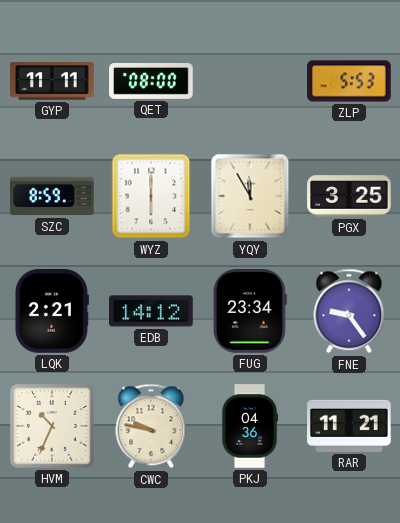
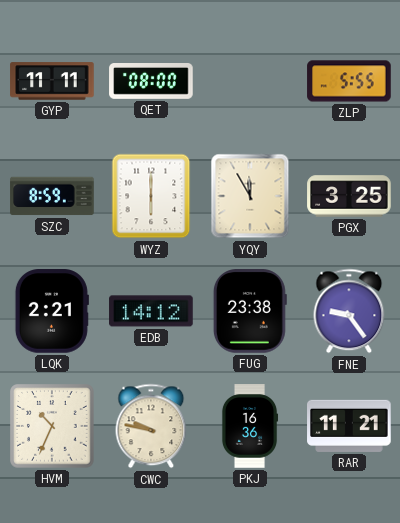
ZLP: 5:53 -> 5:55
FUG: 23:34 -> 23:38
PKJ: 04:36 -> 16:36
